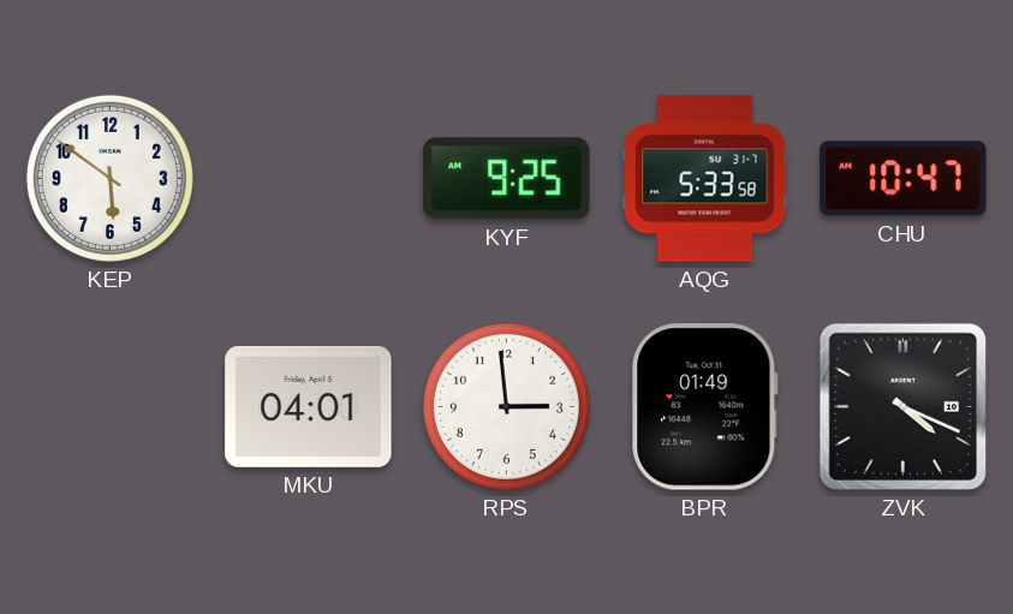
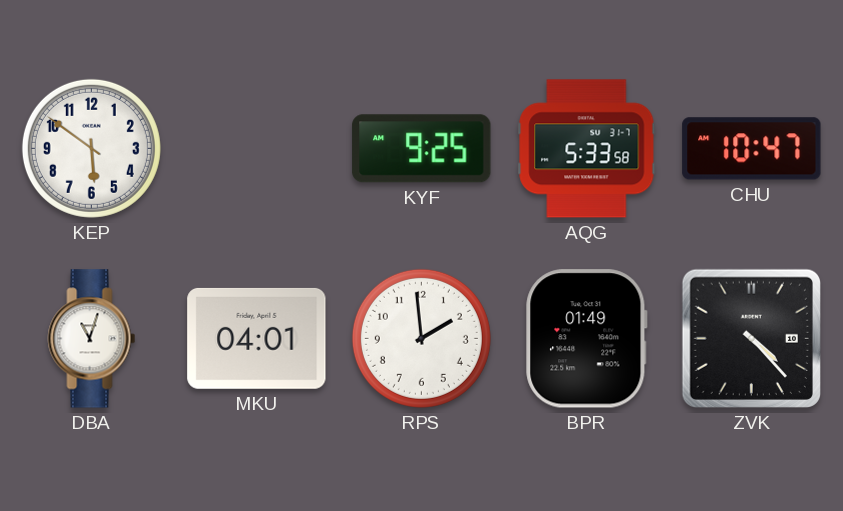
DBA: none -> 11:03
RPS: 2:59 -> 1:59
ZVK: 4:19 -> 4:23
